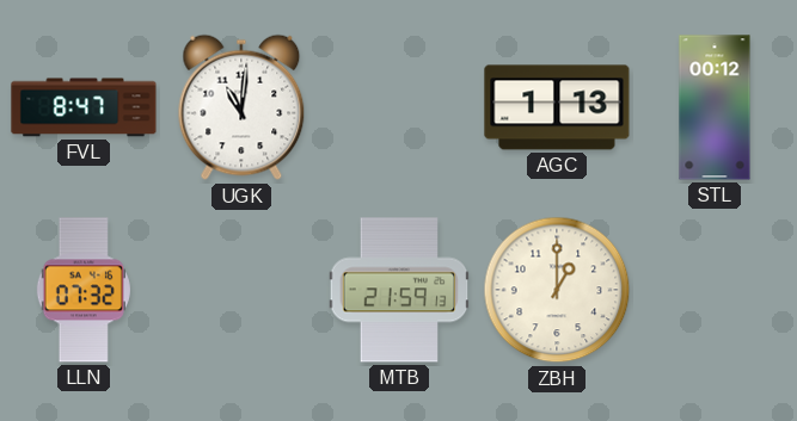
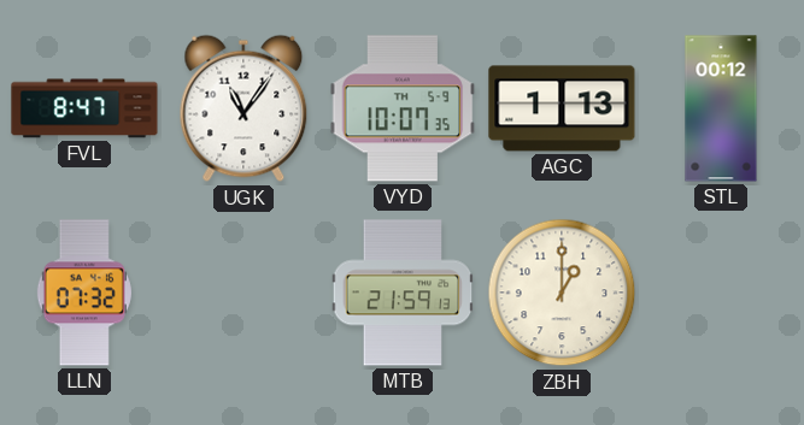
UGK: 11:01 -> 11:06
VYD: none -> 10:07
